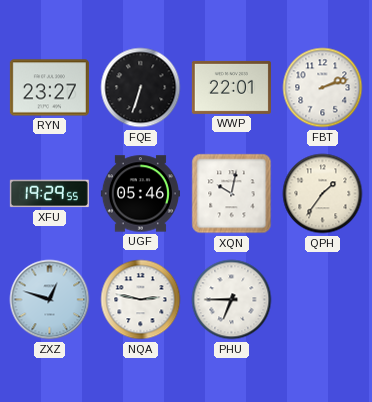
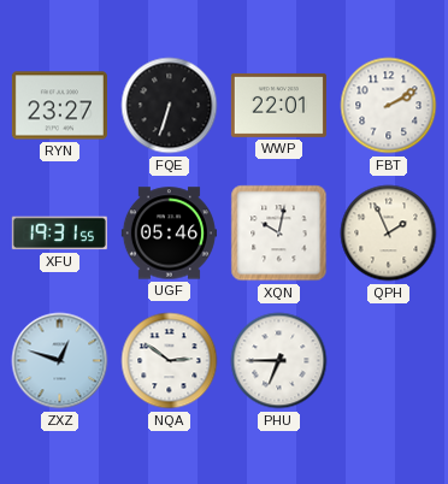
FBT: 2:12 -> 2:10
XFU: 19:29 -> 19:31
QPH: 1:36 -> 1:56
NQA: 2:47 -> 2:51
